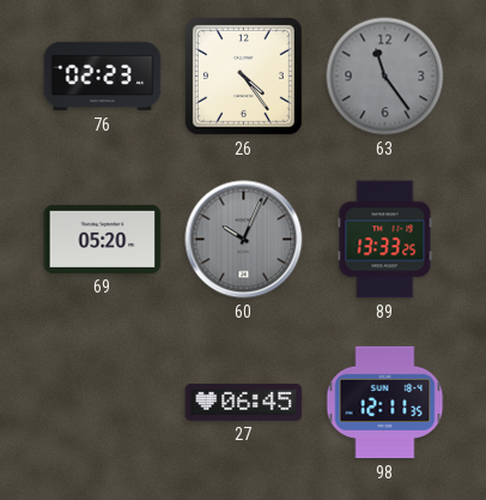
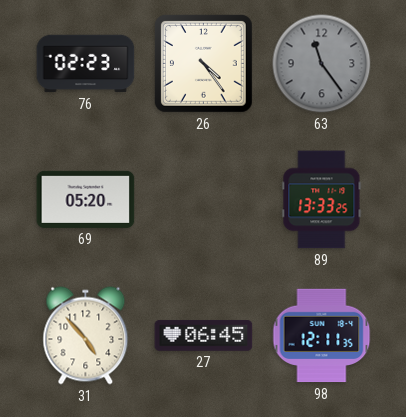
60: 10:04 -> none
31: none -> 4:53
